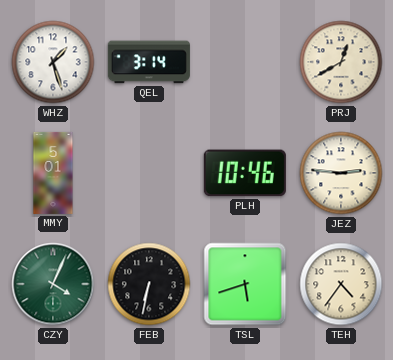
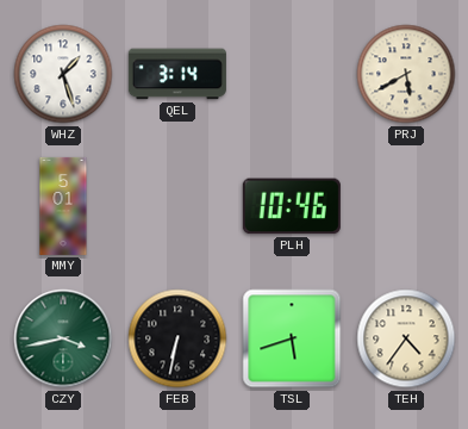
PRJ: 12:40 -> 5:40
JEZ: 2:46 -> none
CZY: 4:04 -> 3:43
